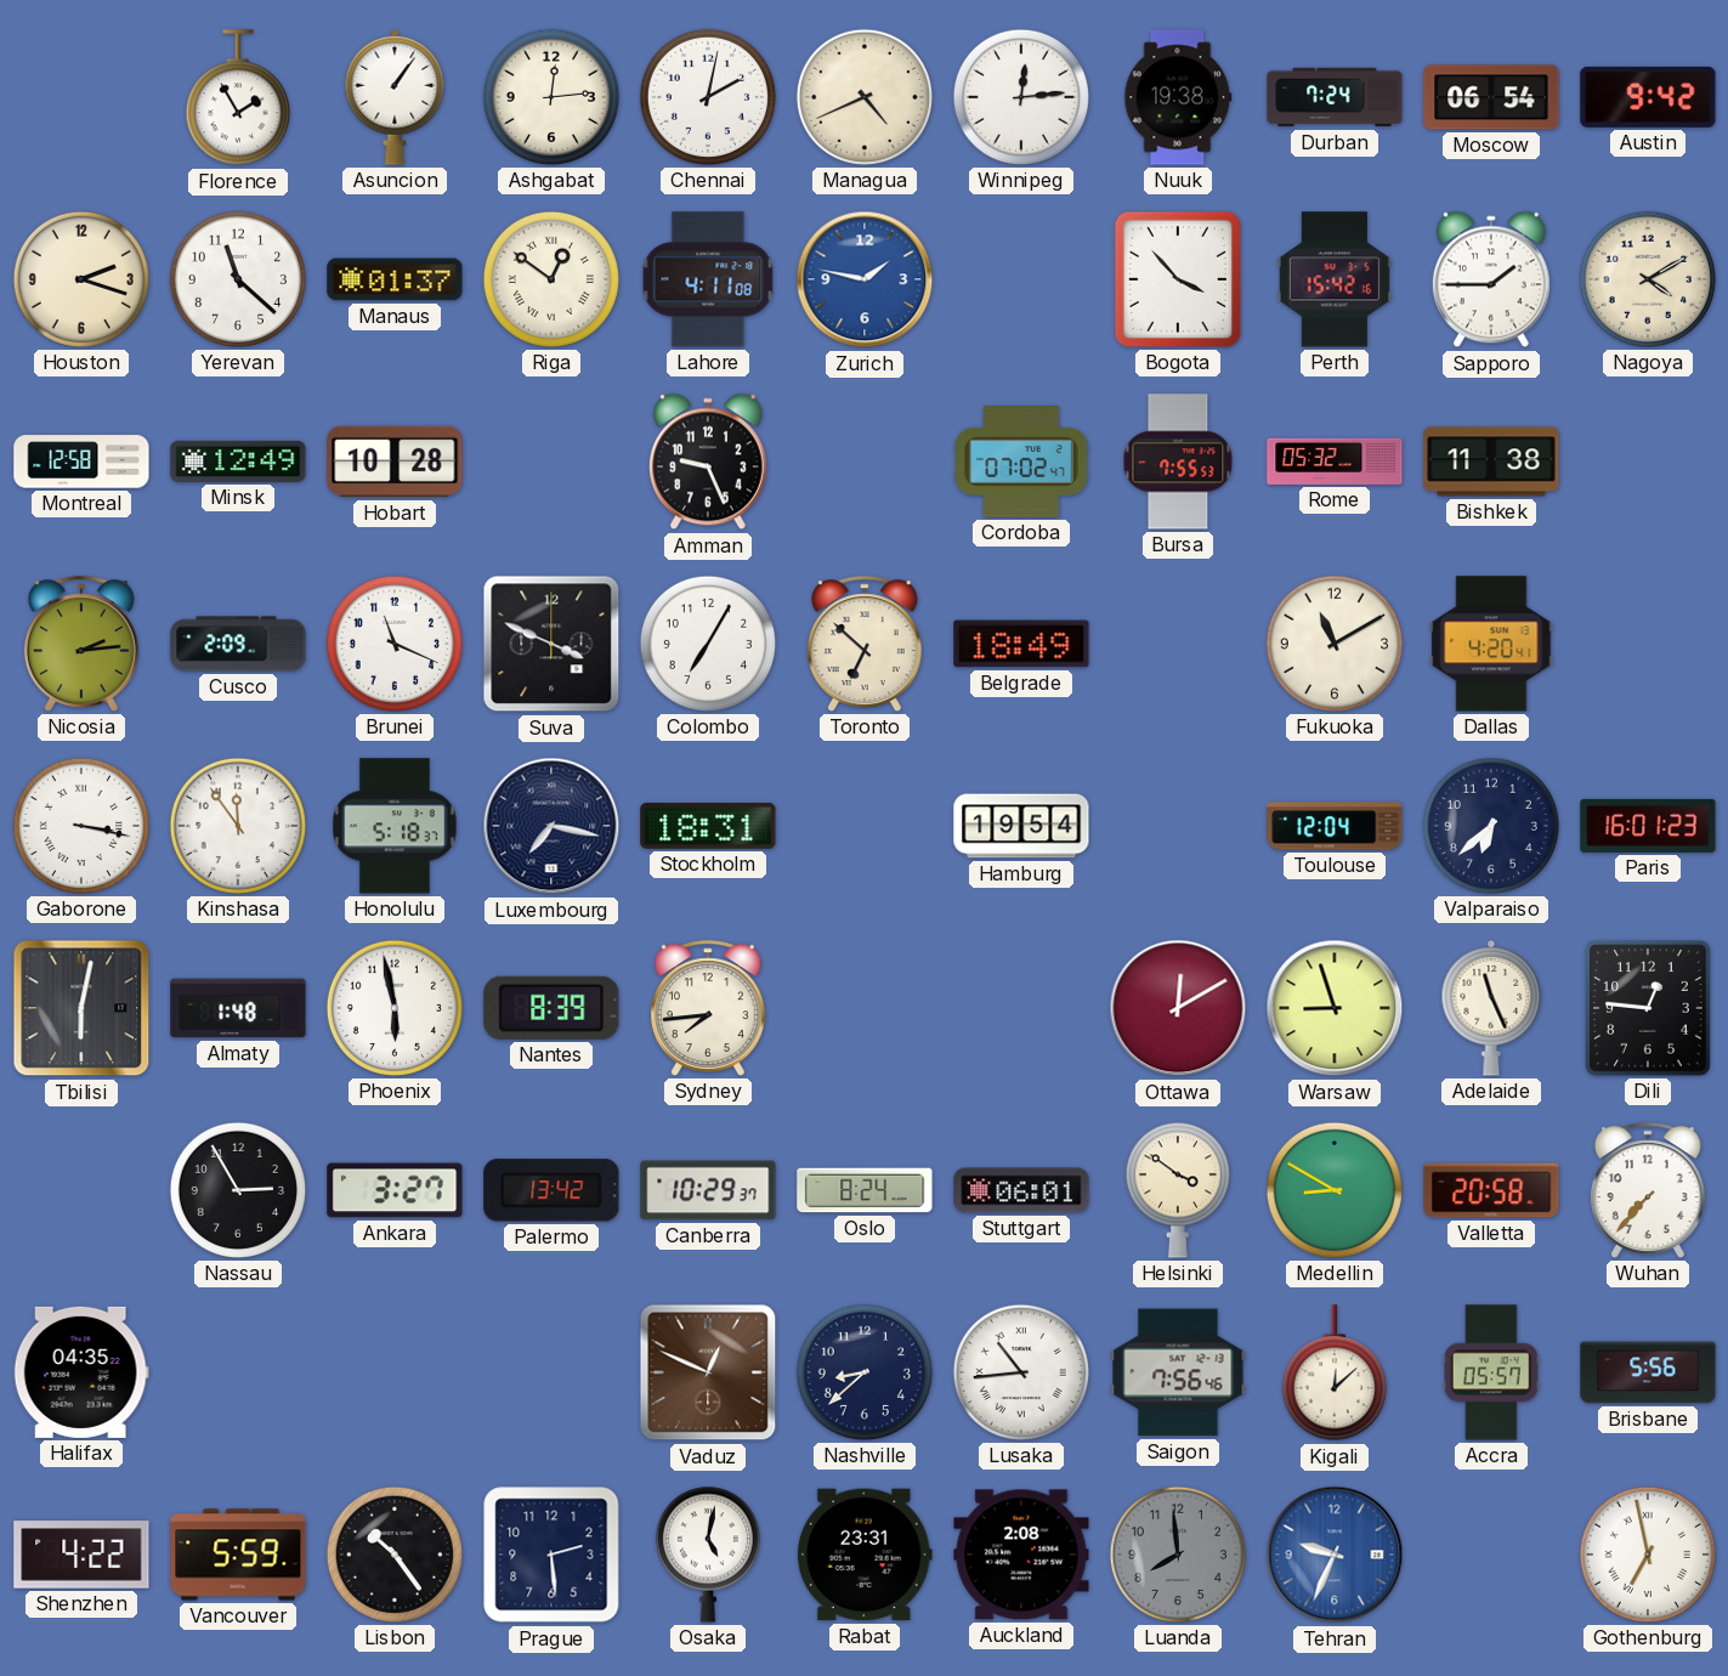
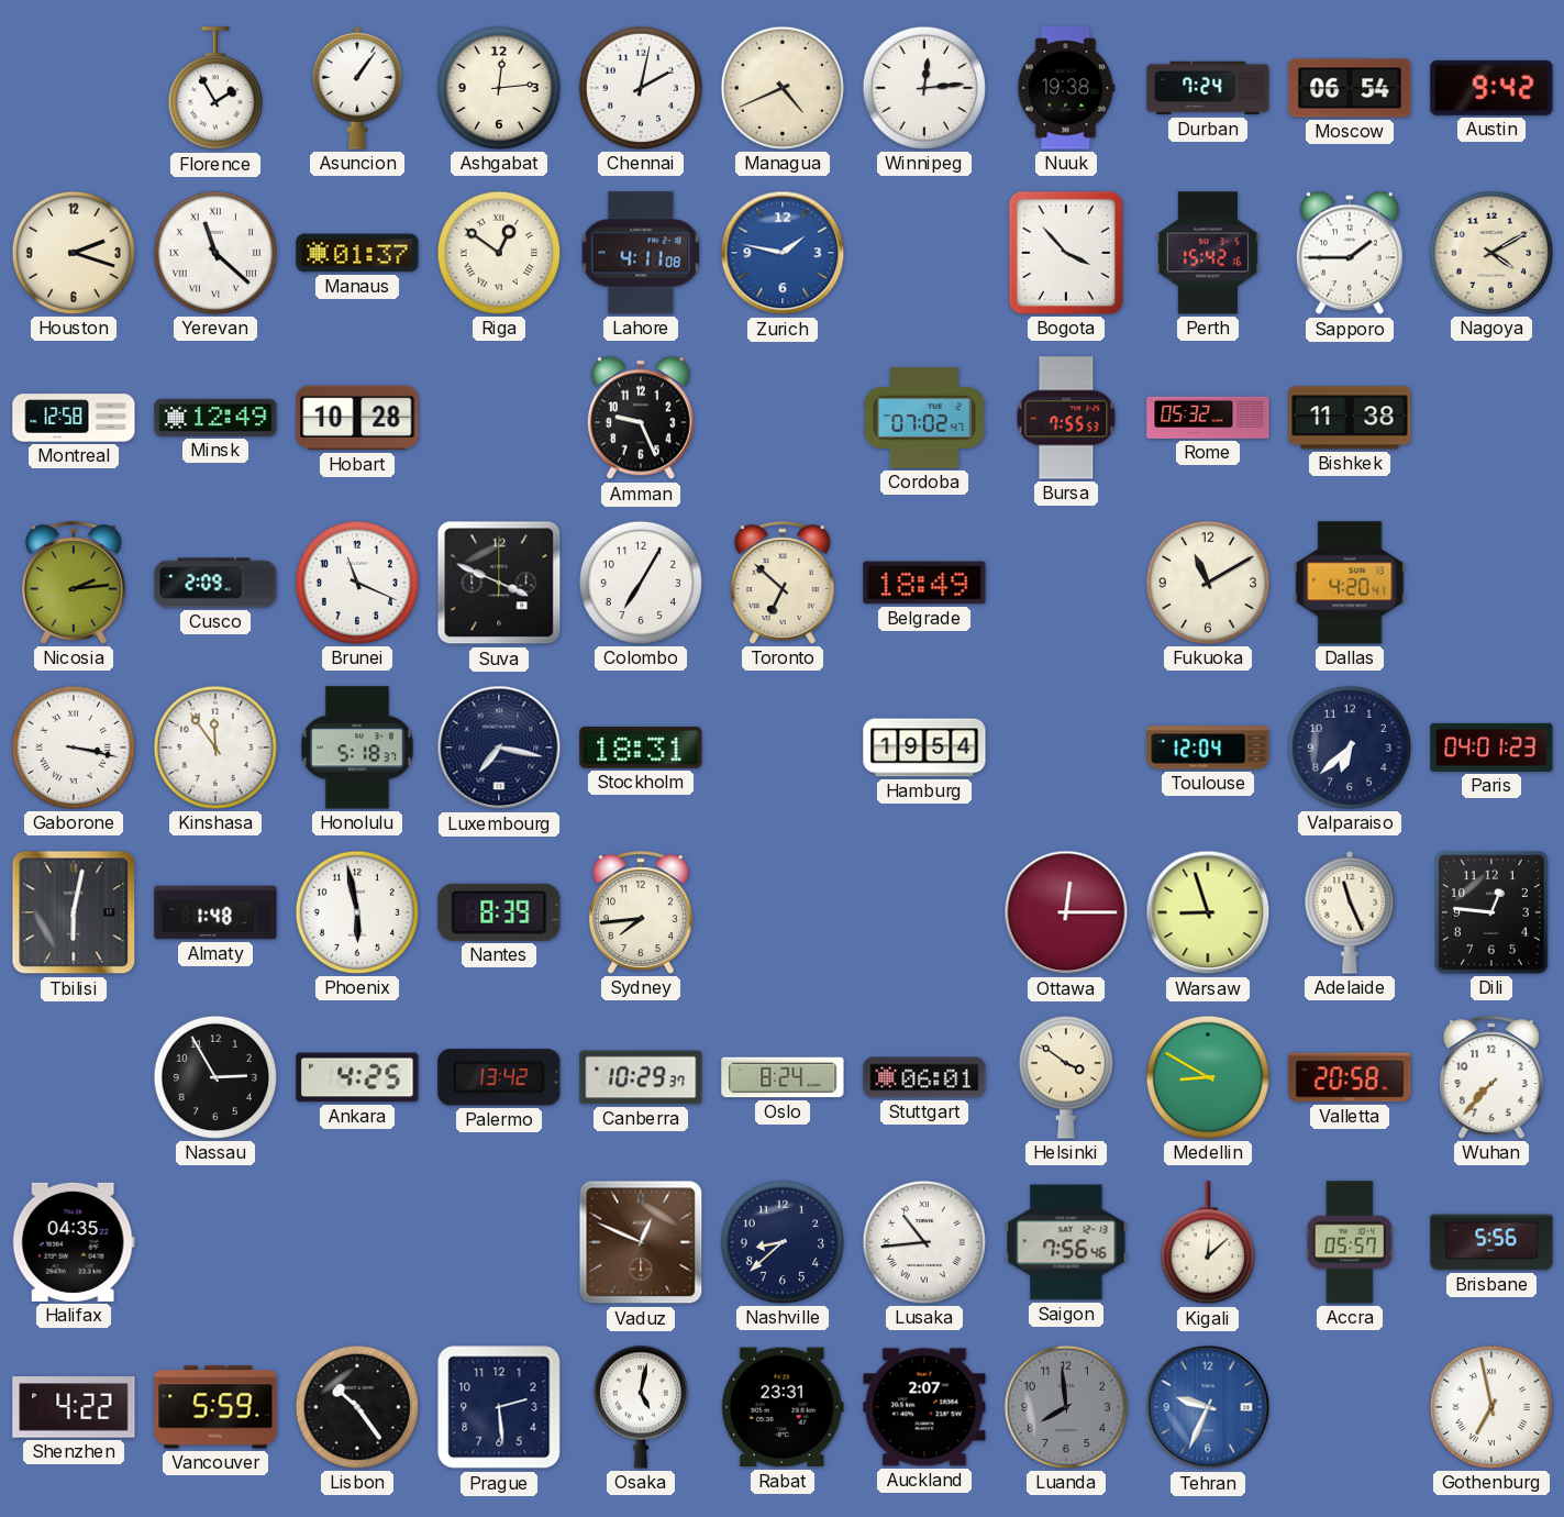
Yerevan numerals: Arabic -> Roman
Paris: 16:01 -> 04:01
Ottawa: 12:10 -> 12:15
Ankara: 3:27 -> 4:25
Auckland: 2:08 -> 2:07
